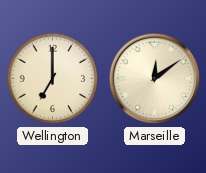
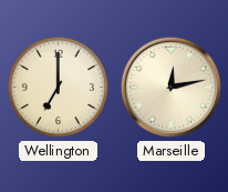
Marseille: 12:09 -> 12:13
